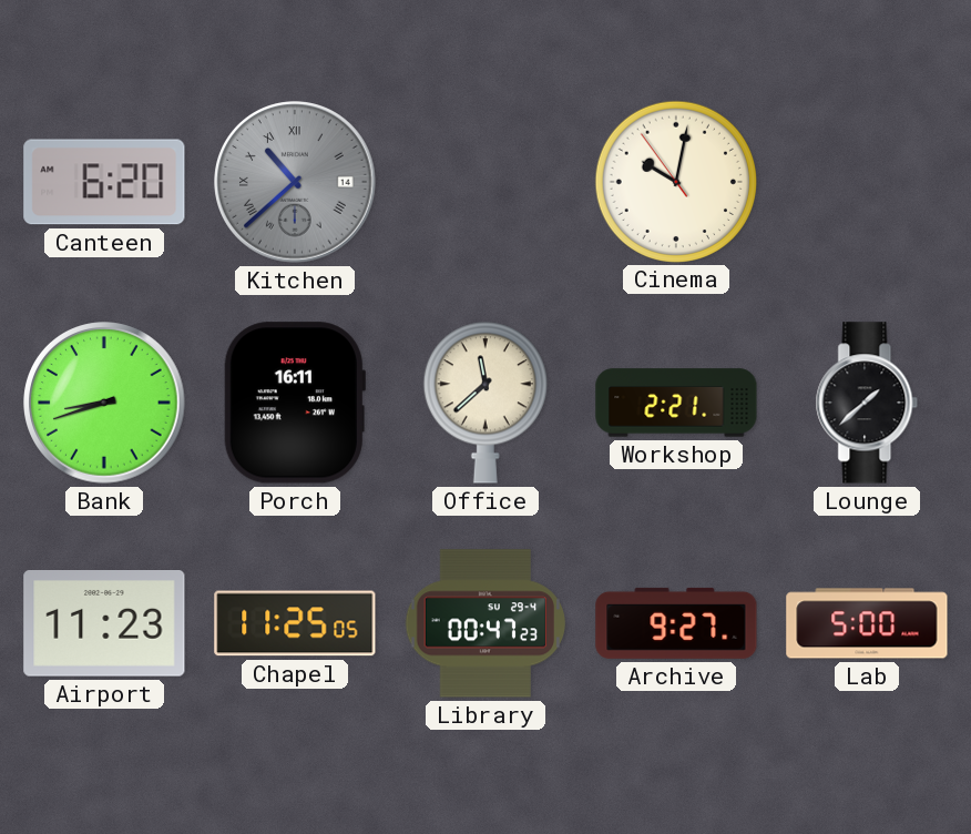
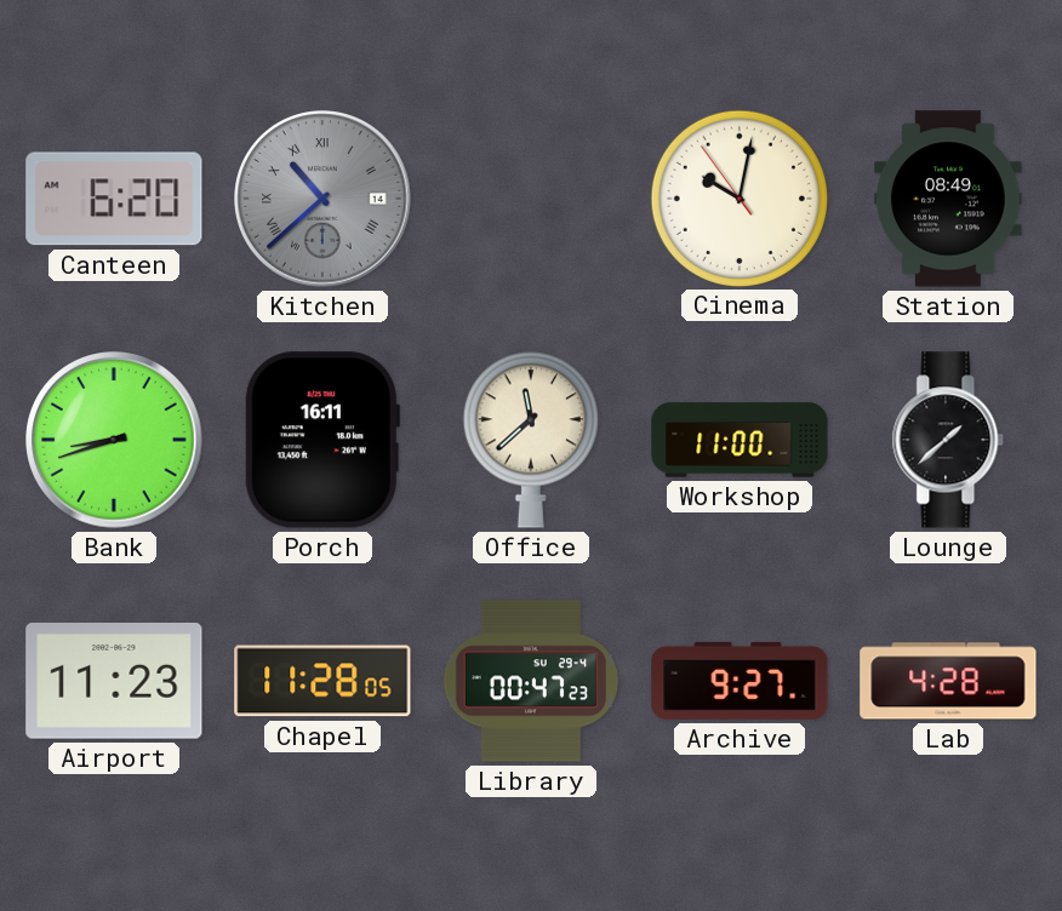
Station: none -> 08:49
Workshop: 2:21 -> 11:00
Chapel: 11:25 -> 11:28
Lab: 5:00 -> 4:28
